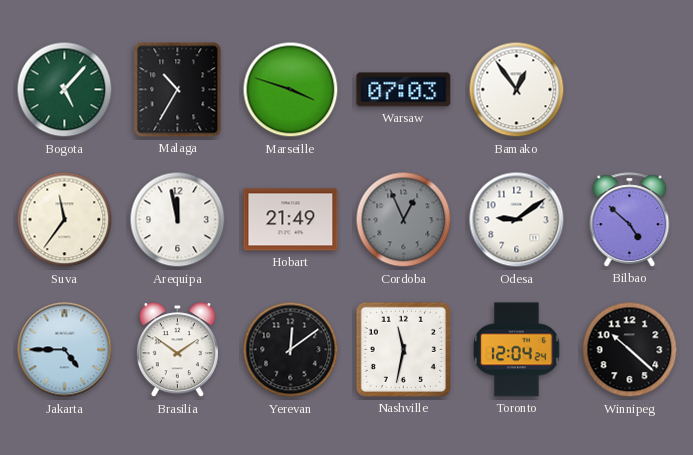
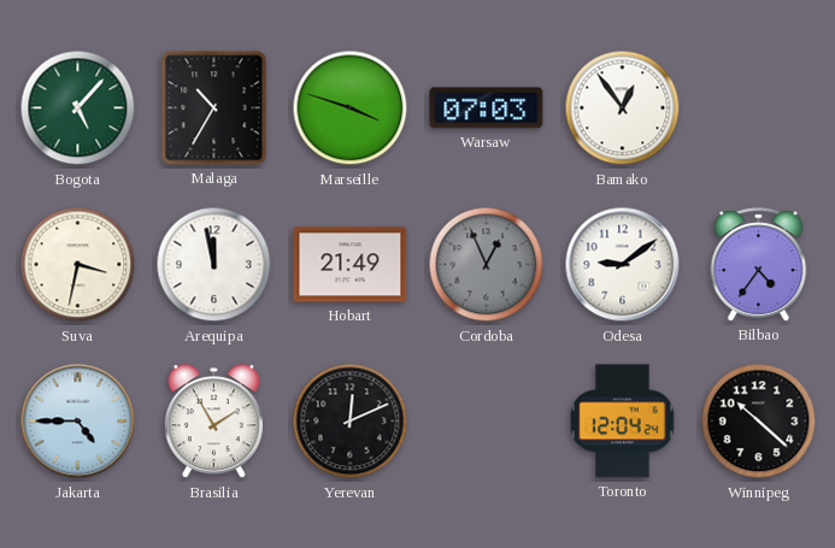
Suva: 11:36 -> 3:32
Bilbao: 4:52 -> 4:36
Brasilia: 1:51 -> 1:55
Yerevan: 12:09 -> 12:11
Nashville: 11:32 -> none
